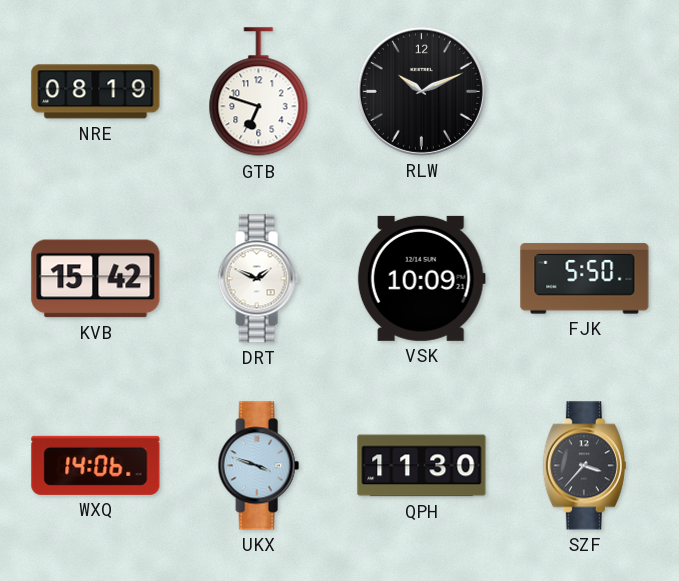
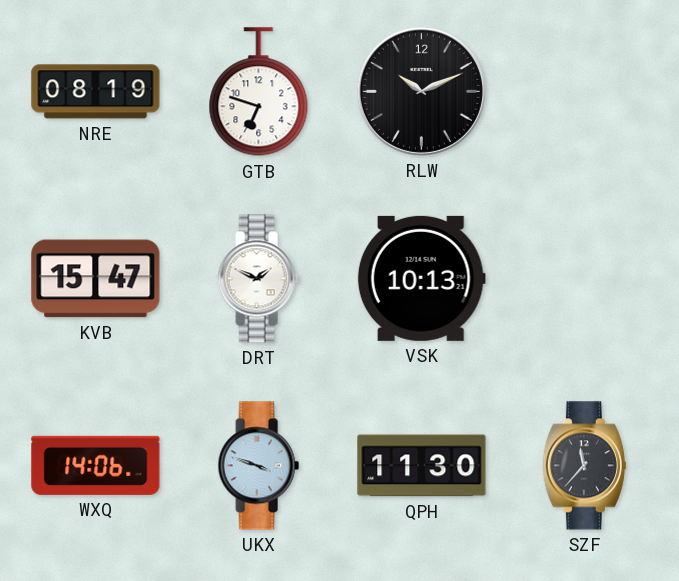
KVB: 15:42 -> 15:47
VSK: 10:09 -> 10:13
FJK: 5:50 -> none
SZF: 3:37 -> 11:37
